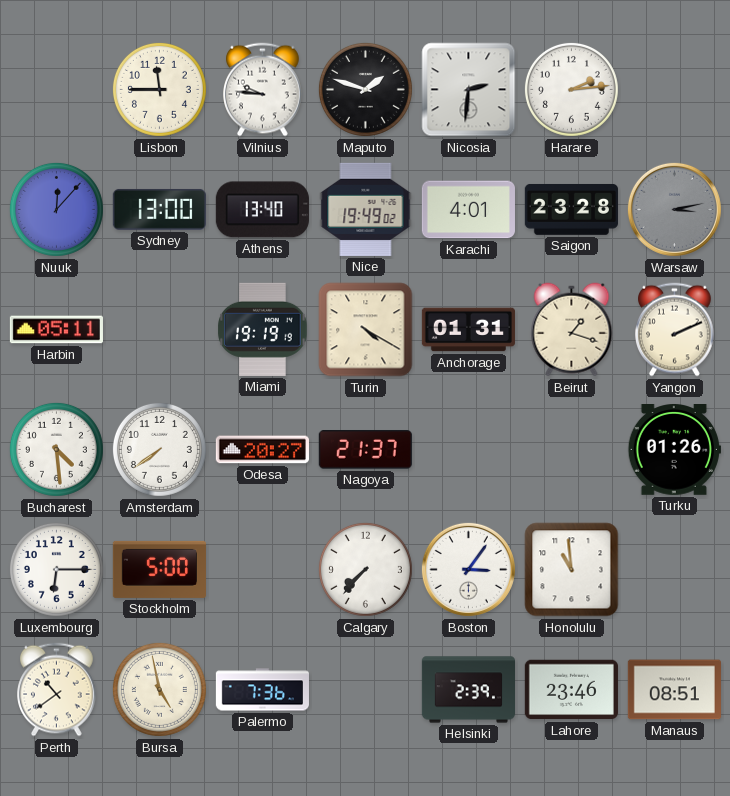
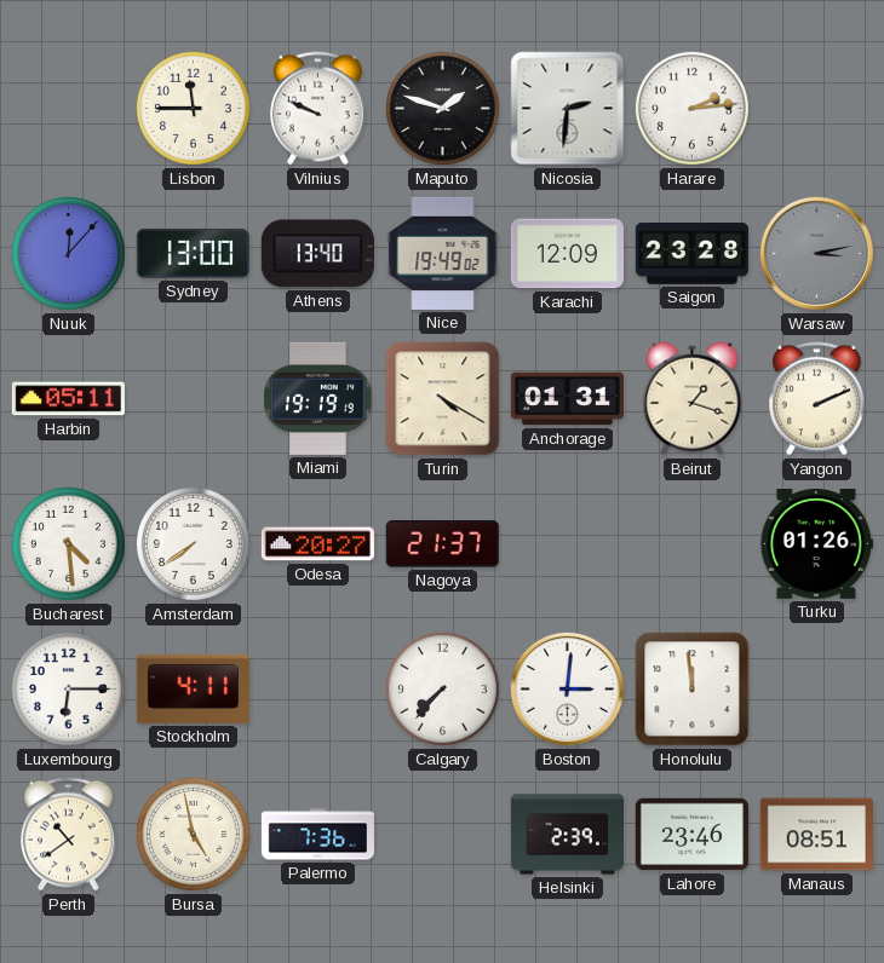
Vilnius: 9:46 -> 9:49
Karachi: 4:01 -> 12:09
Stockholm: 5:00 -> 4:11
Boston: 3:06 -> 3:01
Honolulu: 10:59 -> 11:59
